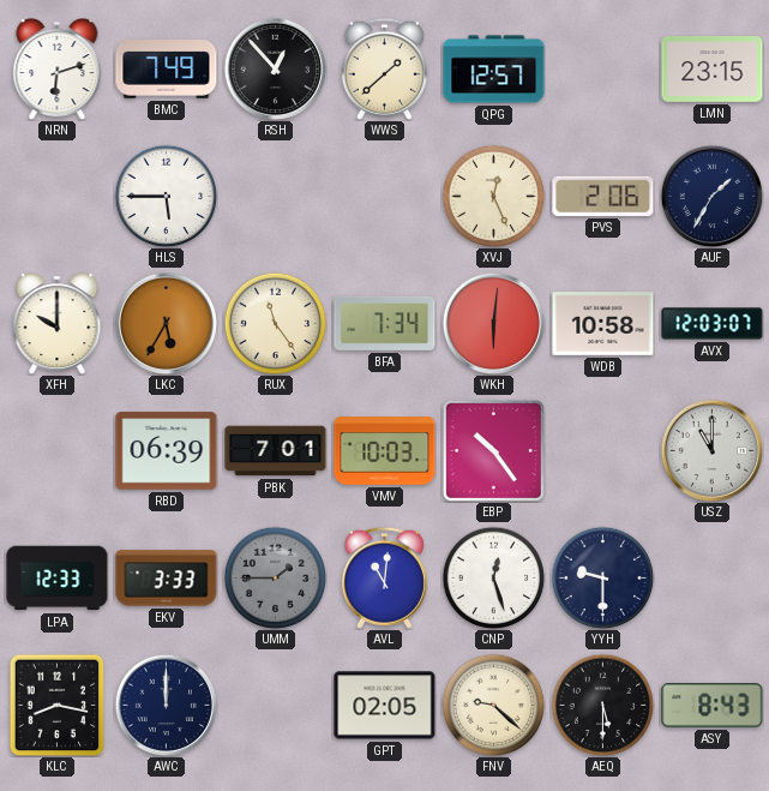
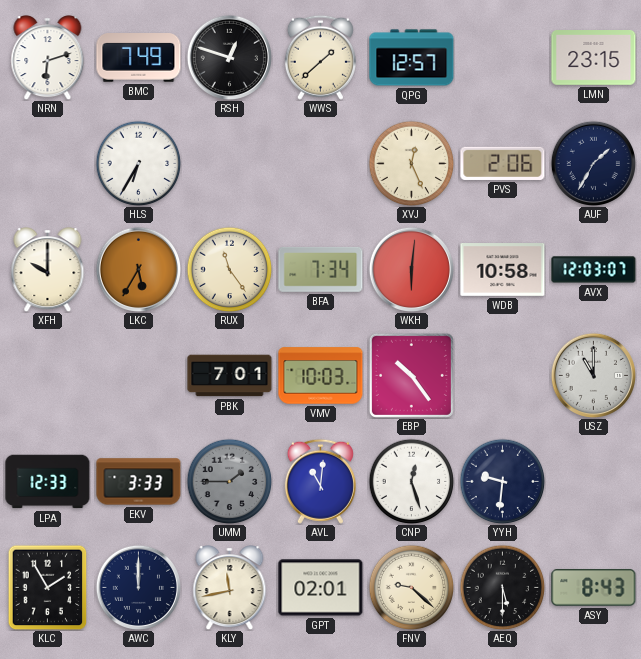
RSH: 12:53 -> 12:48
HLS: 5:45 -> 6:35
RBD: 06:39 -> none
YYH: 9:30 -> 9:31
KLC: 8:17 -> 1:55
KLY: none -> 11:43
GPT: 02:05 -> 02:01
